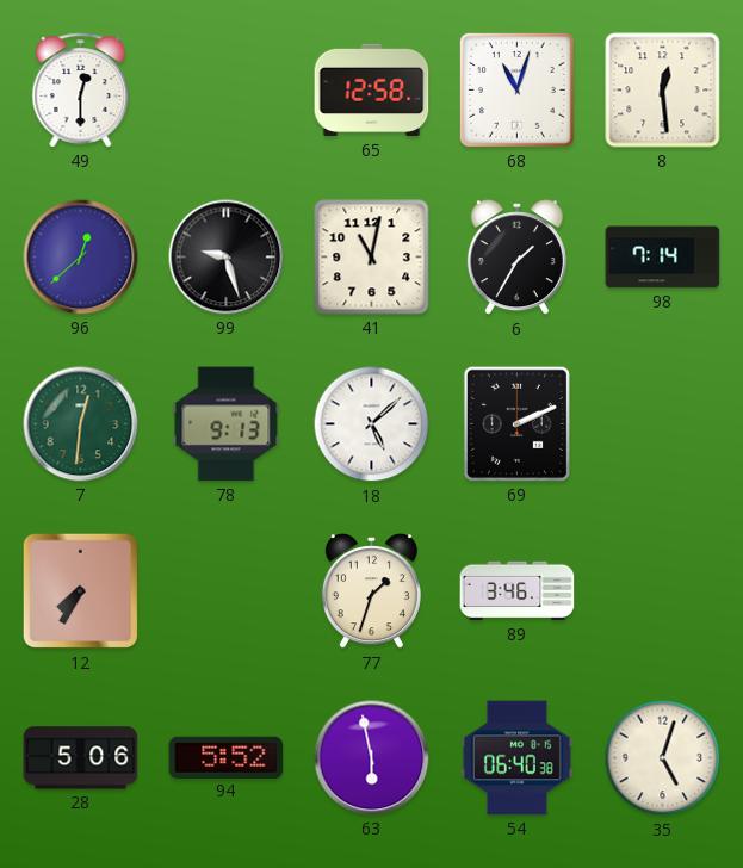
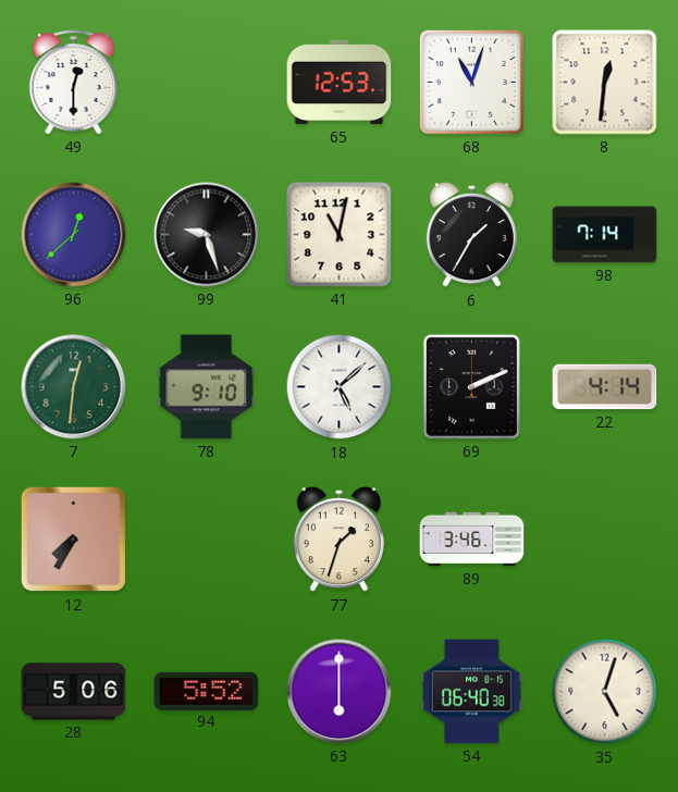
65: 12:58 -> 12:53
8: 12:29 -> 12:31
78: 9:13 -> 9:10
22: none -> 4:14
63: 5:58 -> 6:00
